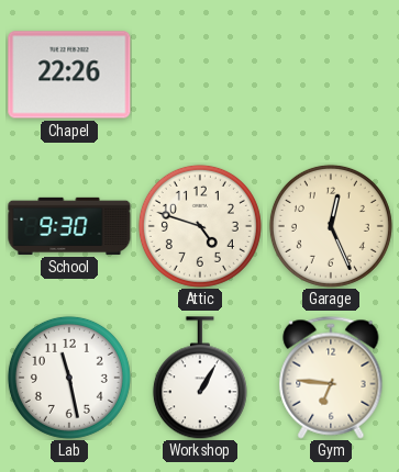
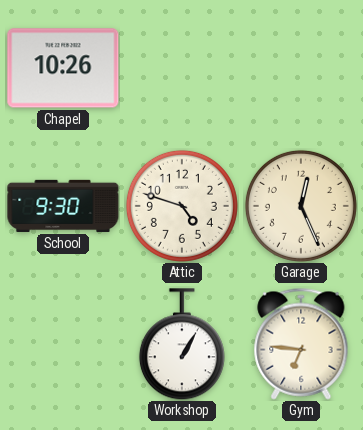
Chapel: 22:26 -> 10:26
Lab: 11:28 -> none
